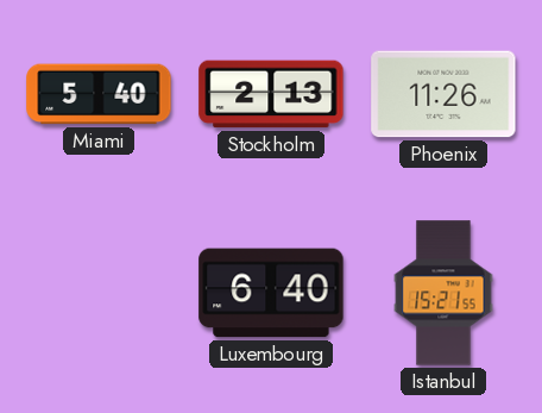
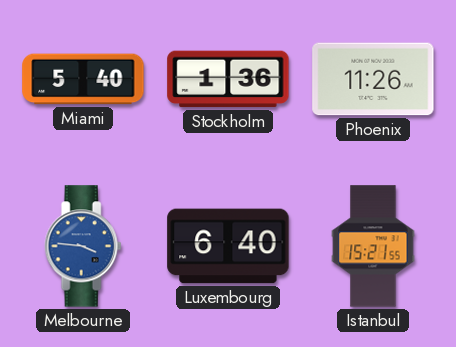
Stockholm: 2:13 -> 1:36
Melbourne: none -> 3:46
